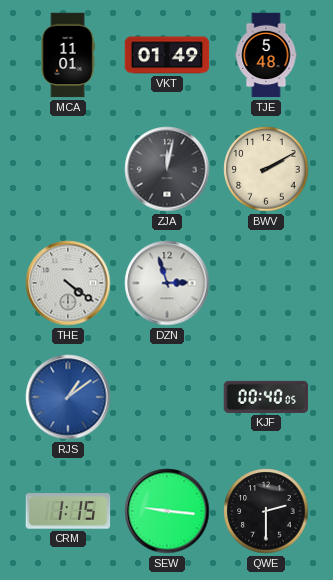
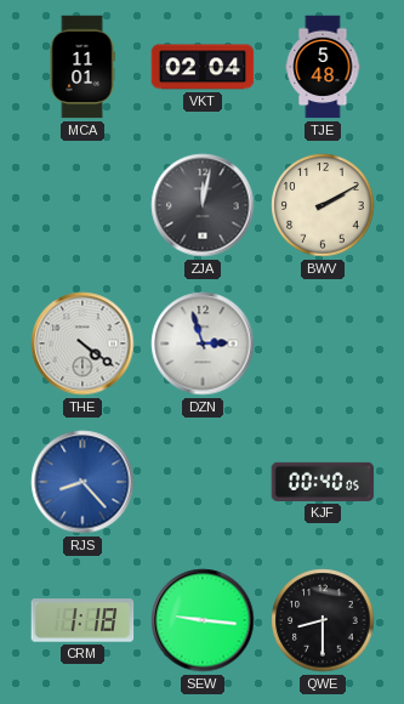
VKT: 01:49 -> 02:04
RJS: 1:09 -> 8:23
CRM: 1:15 -> 1:18
QWE: 2:30 -> 8:30
